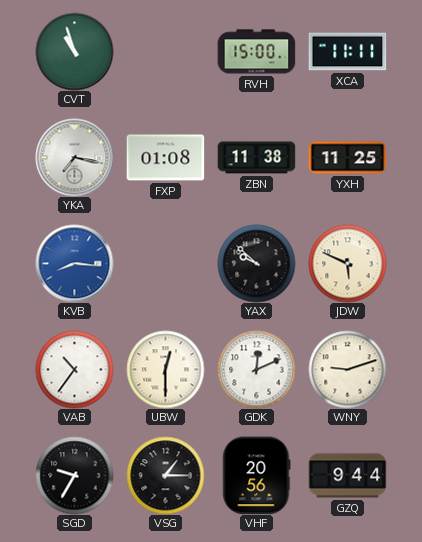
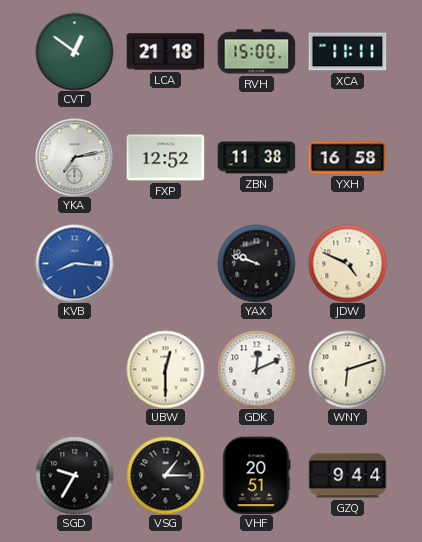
CVT: 10:57 -> 12:51
LCA: none -> 21:18
YKA: 7:17 -> 7:13
FXP: 01:08 -> 12:52
YXH: 11:25 -> 16:58
YAX: 9:52 -> 9:48
JDW: 5:49 -> 4:49
VAB: 10:36 -> none
WNY: 9:12 -> 6:12
VHF: 20:56 -> 20:51
